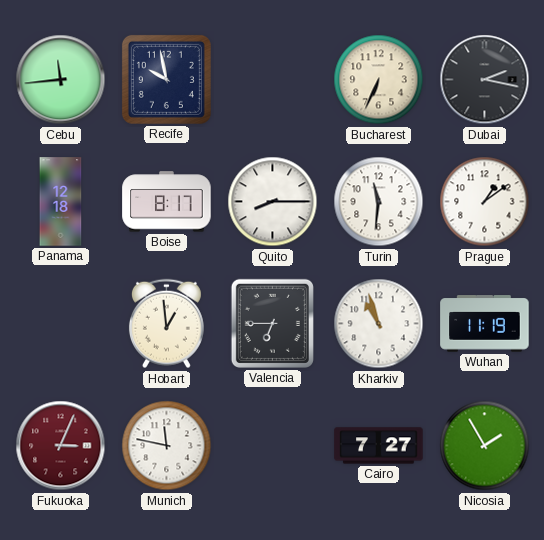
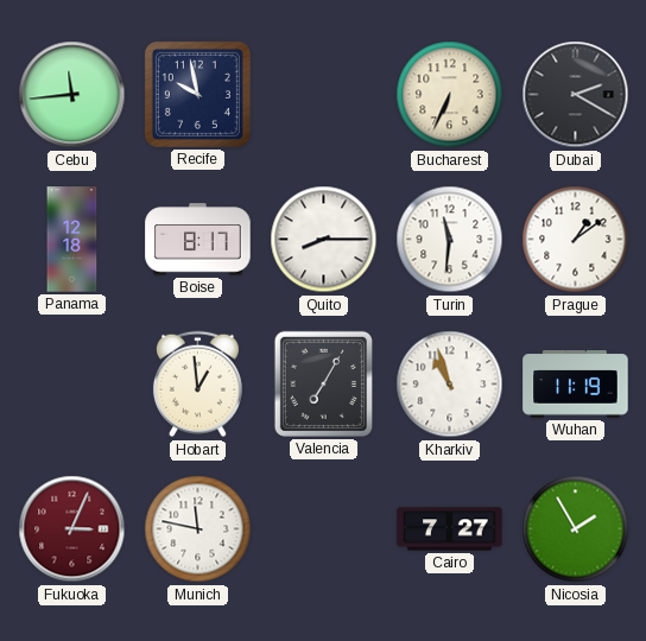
Dubai: 2:17 -> 2:20
Valencia: 6:45 -> 7:05
